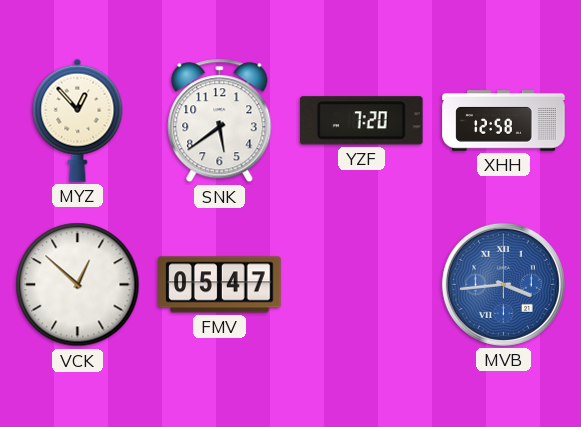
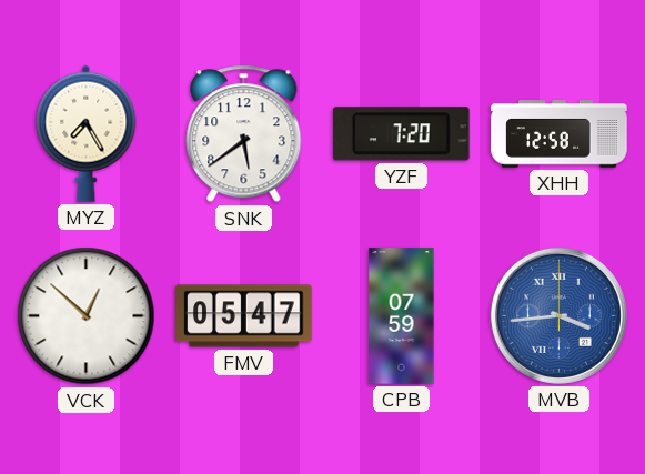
MYZ: 12:53 -> 7:25
CPB: none -> 07:59
